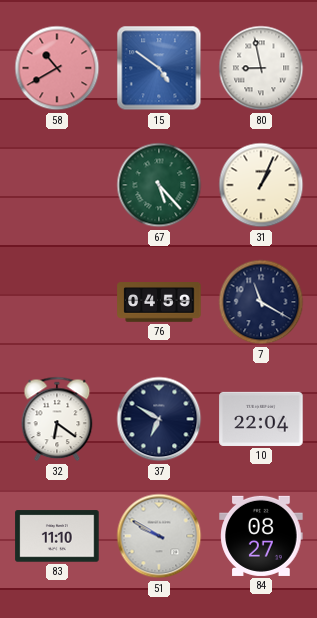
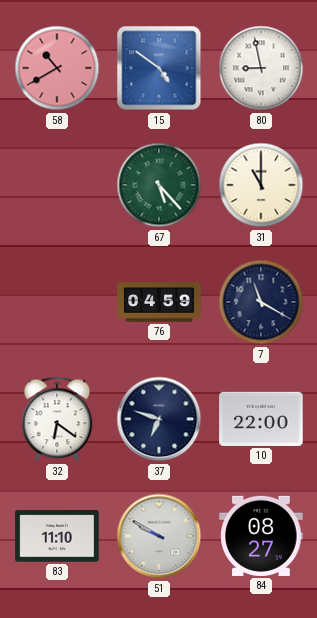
31: 1:04 -> 11:00
37: 6:50 -> 6:48
10: 22:04 -> 22:00
